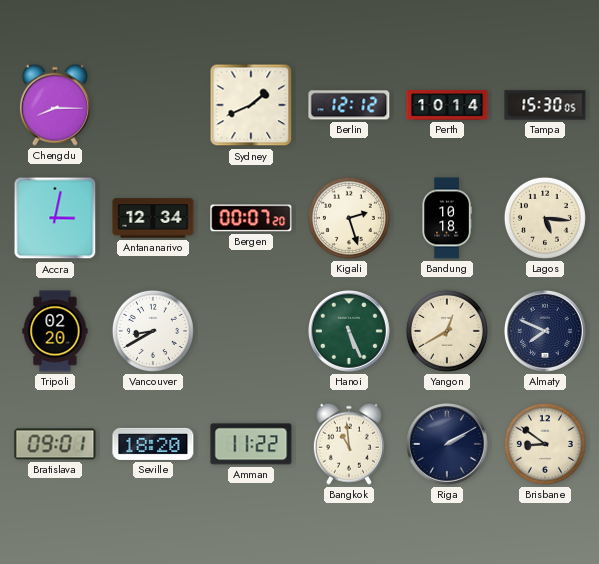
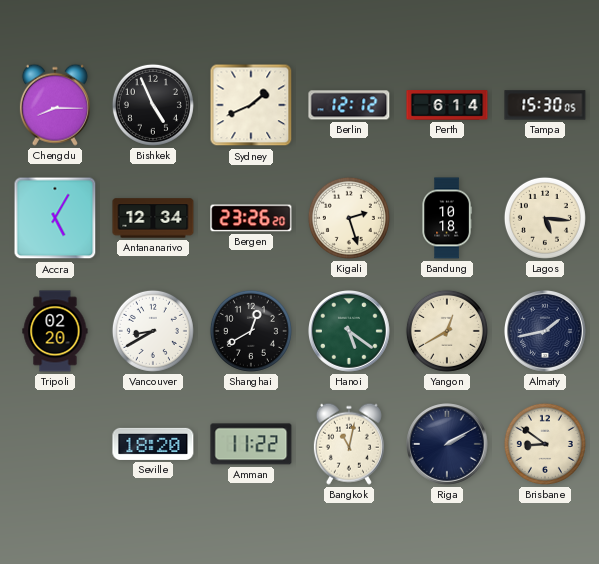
Bishkek: none -> 4:56
Perth: 10:14 -> 6:14
Accra: 3:02 -> 5:05
Bergen: 00:07 -> 23:26
Shanghai: none -> 12:40
Hanoi: 5:26 -> 5:21
Almaty: 7:49 -> 1:43
Bratislava: 09:01 -> none
Bangkok: 10:59 -> 11:02
